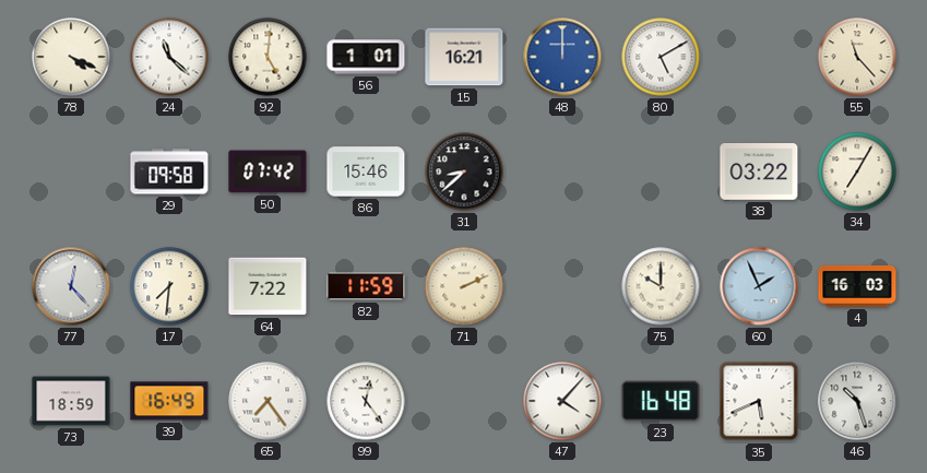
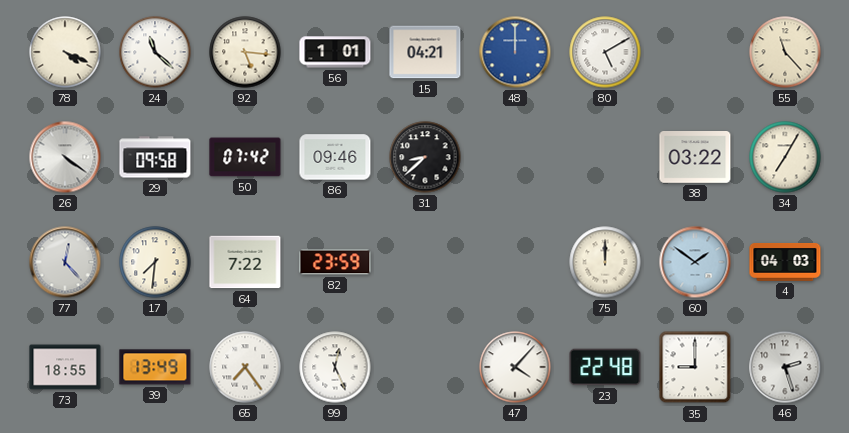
92: 5:01 -> 5:16
15: 16:21 -> 04:21
26: none -> 4:21
86: 15:46 -> 09:46
82: 11:59 -> 23:59
71: 2:11 -> none
75: 10:00 -> 12:00
60: 1:56 -> 1:51
4: 16:03 -> 04:03
73: 18:59 -> 18:55
39: 16:49 -> 13:49
99: 12:24 -> 12:26
23: 16:48 -> 22:48
35: 5:41 -> 9:00
46: 10:27 -> 2:27
